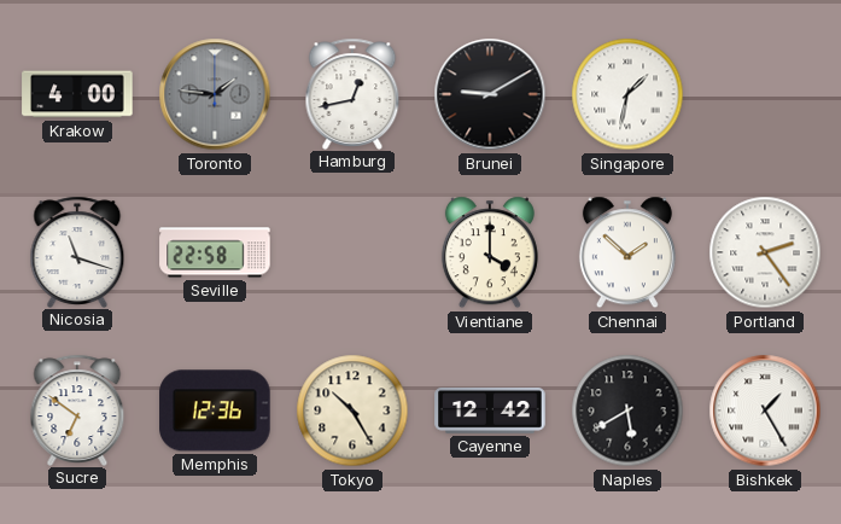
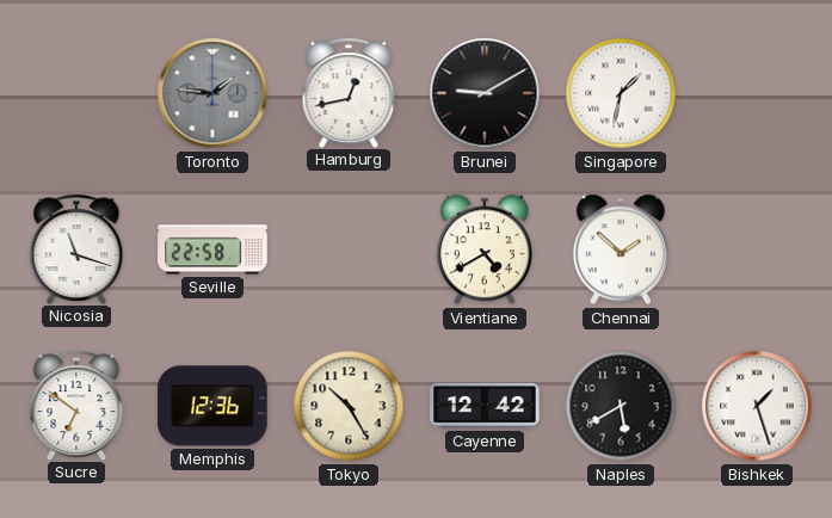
Krakow: 4:00 -> none
Vientiane: 4:00 -> 4:40
Portland: 2:24 -> none
Bishkek: 1:25 -> 1:27
